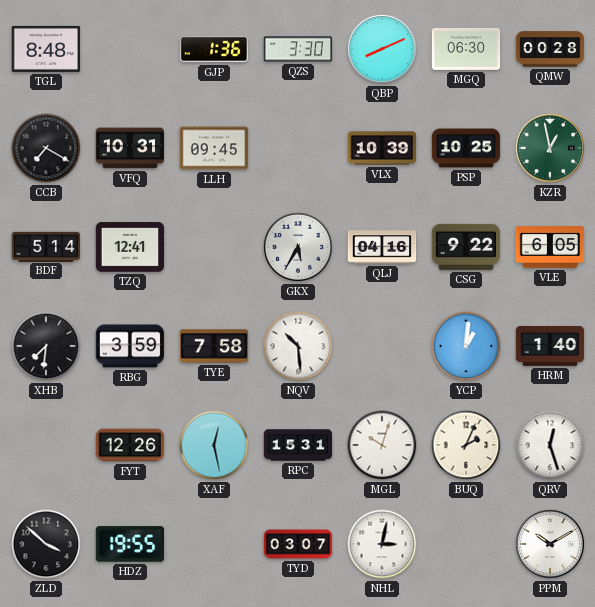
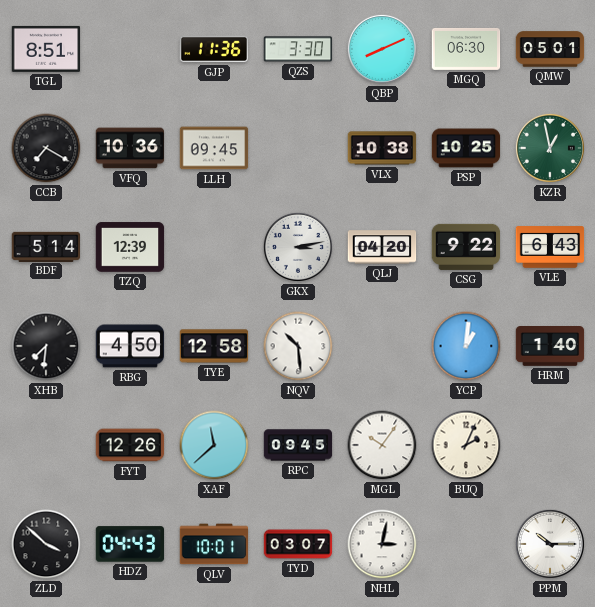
TGL: 8:48 -> 8:51
GJP: 1:36 -> 11:36
QMW: 00:28 -> 05:01
VFQ: 10:31 -> 10:36
VLX: 10:39 -> 10:38
TZQ: 12:41 -> 12:39
GKX: 5:35 -> 3:13
QLJ: 04:16 -> 04:20
VLE: 6:05 -> 6:43
RBG: 3:59 -> 4:50
TYE: 7:58 -> 12:58
XAF: 12:28 -> 11:38
RPC: 15:31 -> 09:45
MGL: 10:03 -> 10:06
QRV: 12:27 -> none
HDZ: 19:55 -> 04:43
QLV: none -> 10:01
PPM: 10:10 -> 10:15
